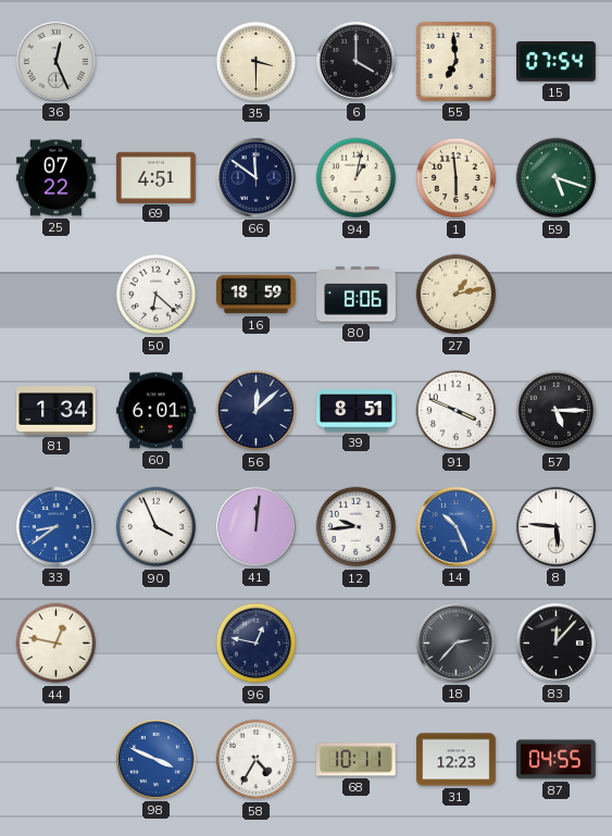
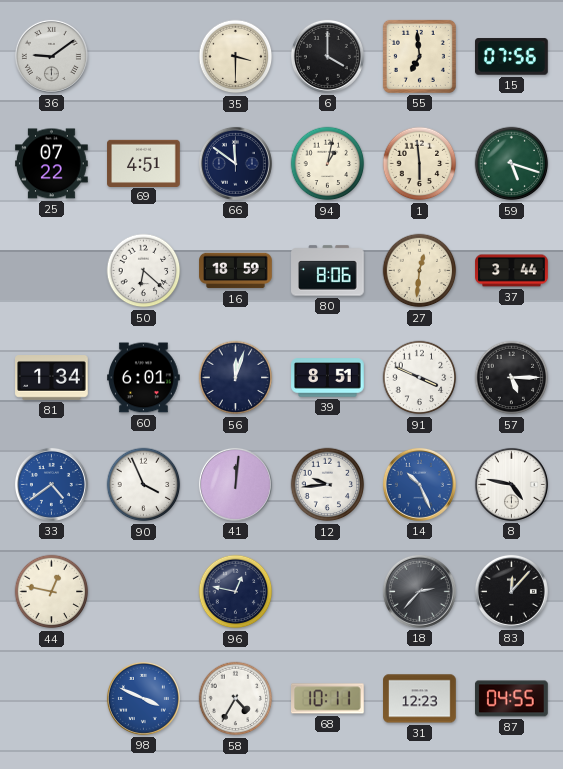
36: 12:26 -> 9:09
15: 07:54 -> 07:56
27: 1:13 -> 12:31
37: none -> 3:44
56: 12:08 -> 12:03
33: 8:39 -> 4:39
8: 5:46 -> 4:47
